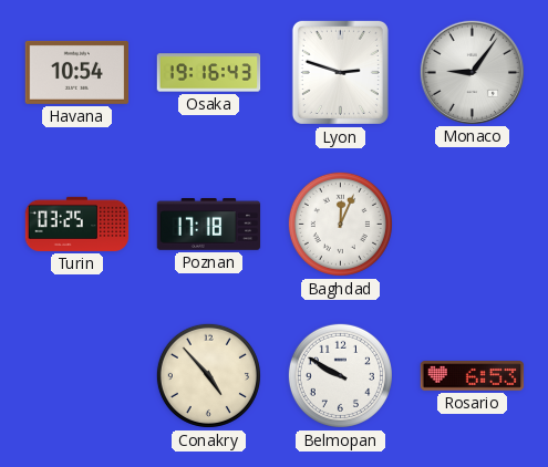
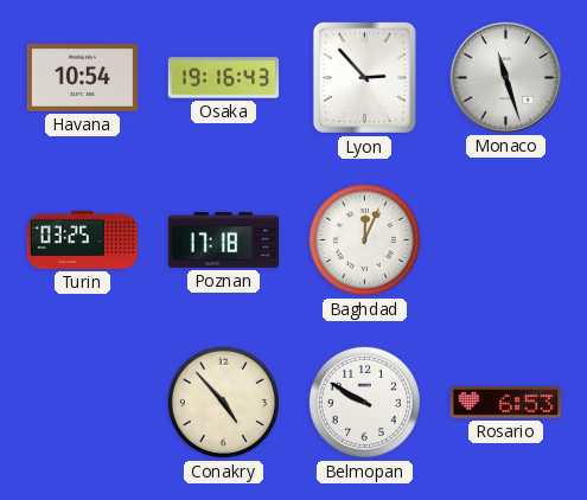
Lyon: 2:48 -> 2:53
Monaco: 9:06 -> 11:27
